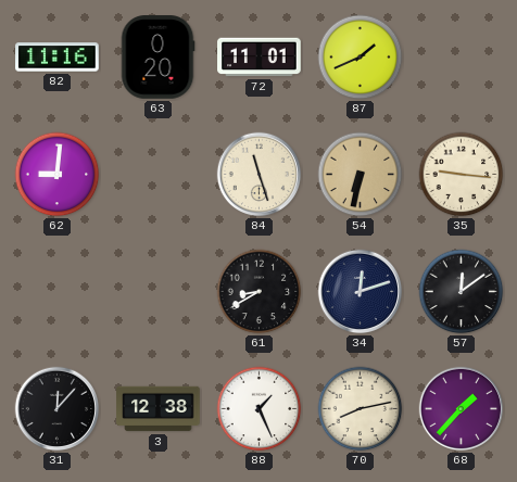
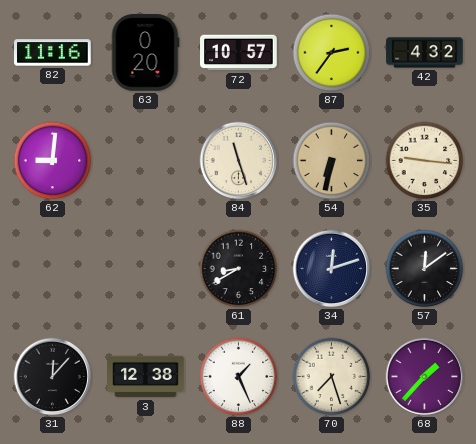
72: 11:01 -> 10:57
87: 1:41 -> 2:36
42: none -> 4:32
70: 8:13 -> 7:27
